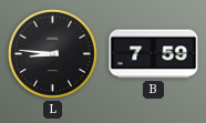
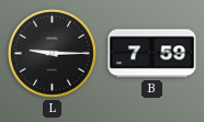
L: 8:46 -> 9:15
